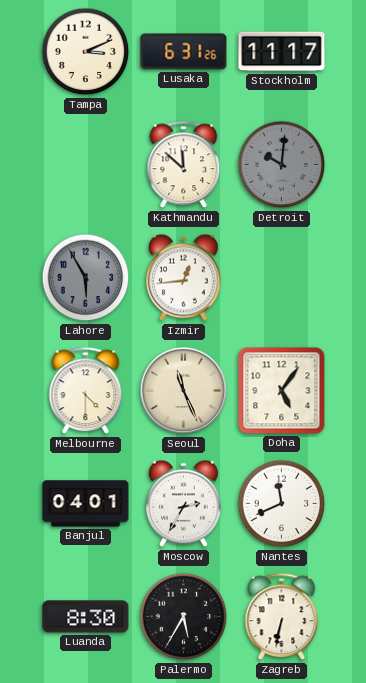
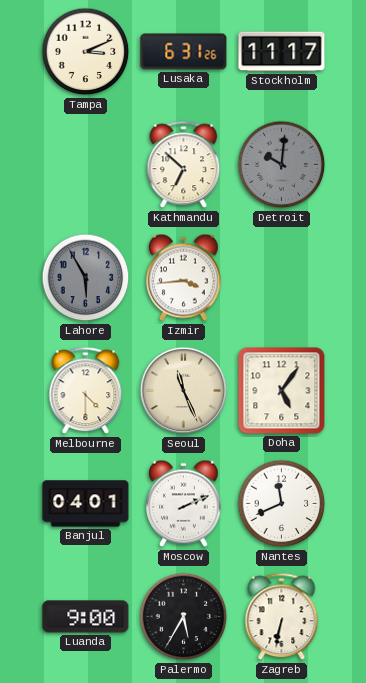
Kathmandu: 11:52 -> 6:52
Izmir: 12:44 -> 3:44
Moscow: 2:35 -> 2:11
Luanda: 8:30 -> 9:00
